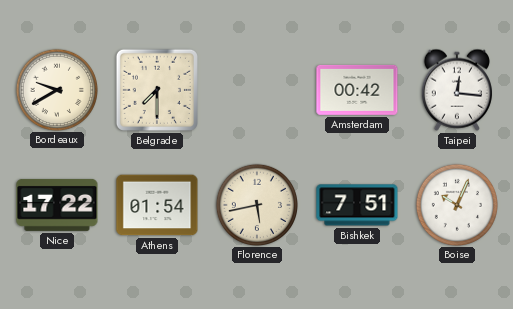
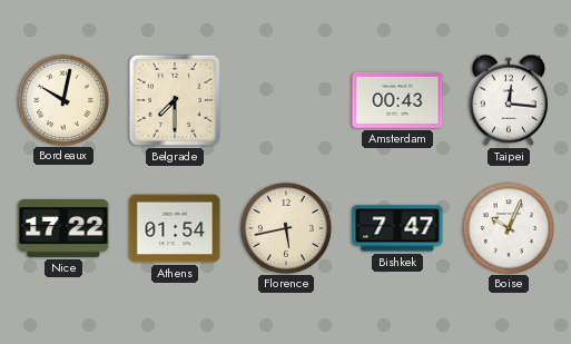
Bordeaux: 9:40 -> 10:02
Amsterdam: 00:42 -> 00:43
Bishkek: 7:51 -> 7:47
